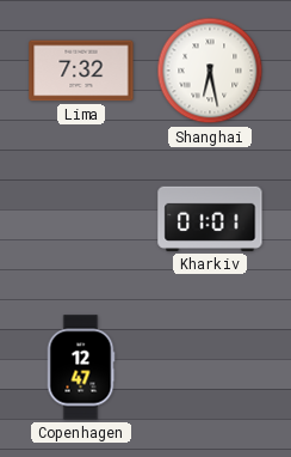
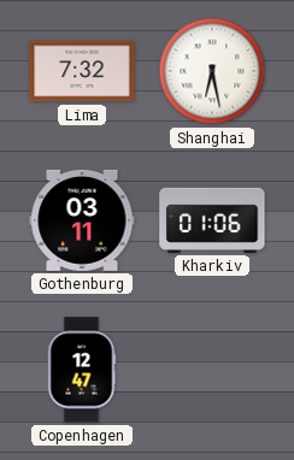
Gothenburg: none -> 03:11
Kharkiv: 01:01 -> 01:06
